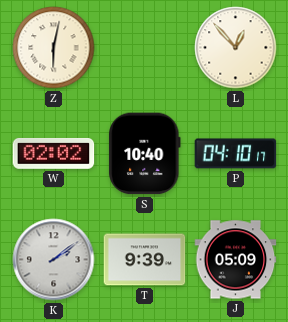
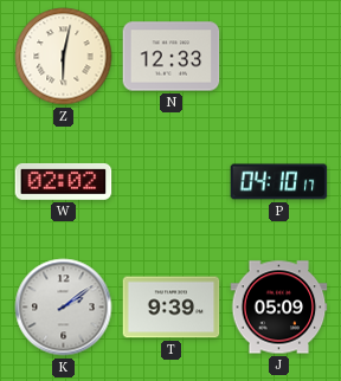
N: none -> 12:33
L: 12:53 -> none
S: 10:40 -> none
